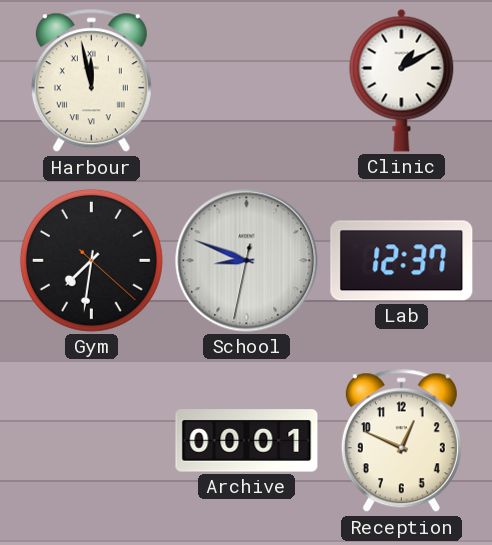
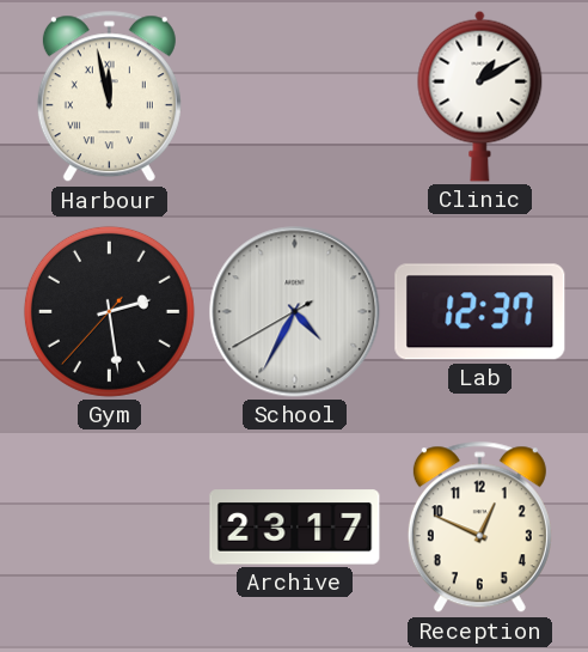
Gym: 7:31 -> 2:28
School: 8:48 -> 4:34
Archive: 00:01 -> 23:17
